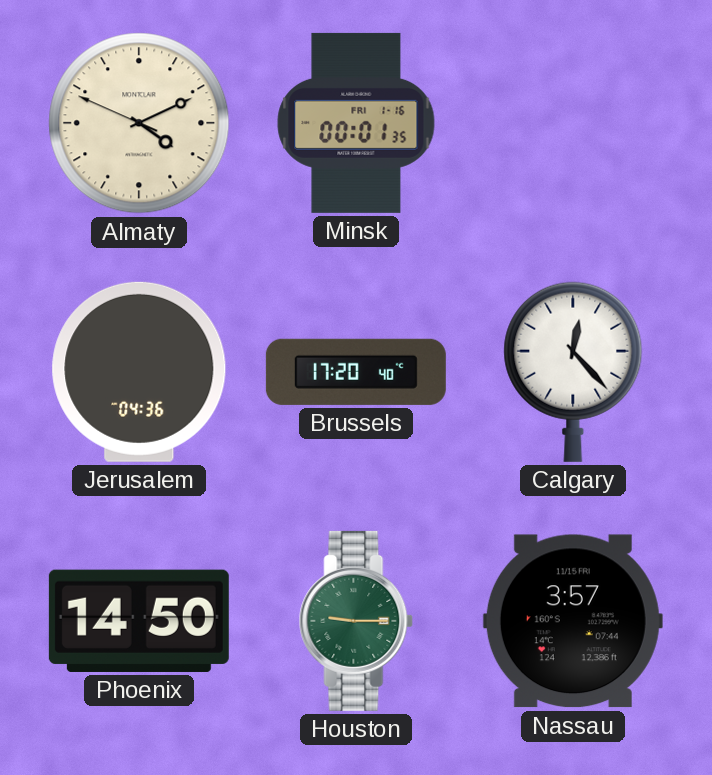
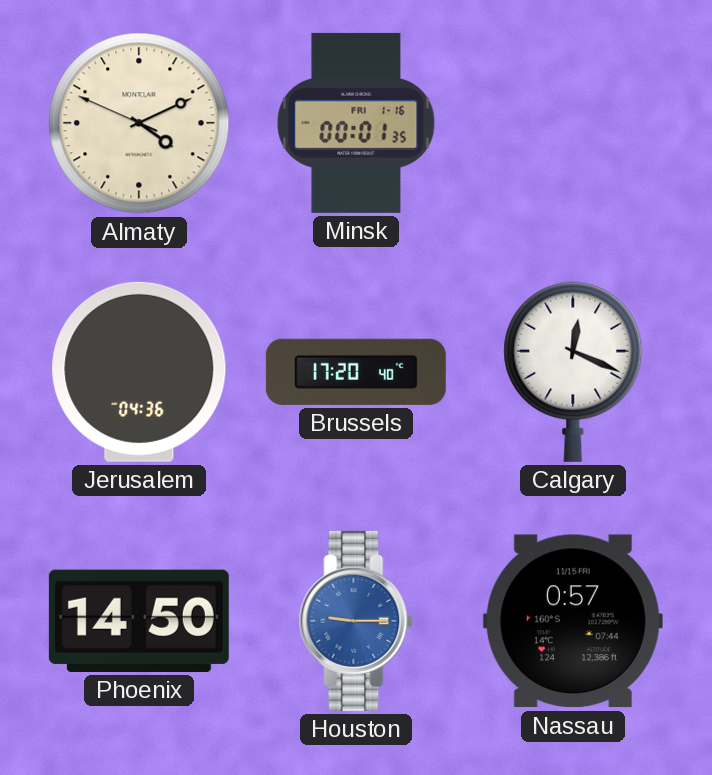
Calgary: 12:23 -> 12:19
Houston dial: green -> blue
Nassau: 3:57 -> 0:57
